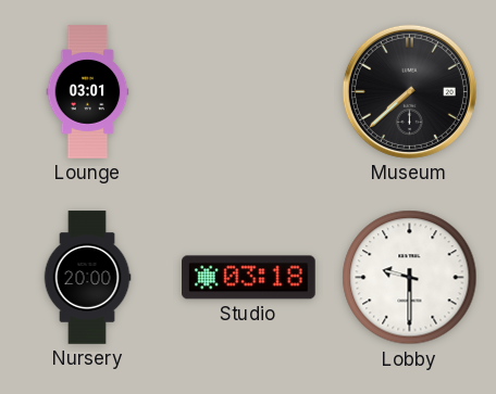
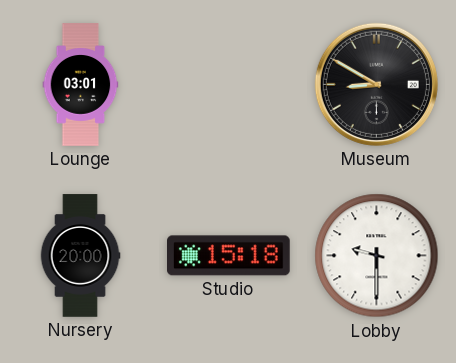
Museum: 7:38 -> 8:50
Studio: 03:18 -> 15:18
